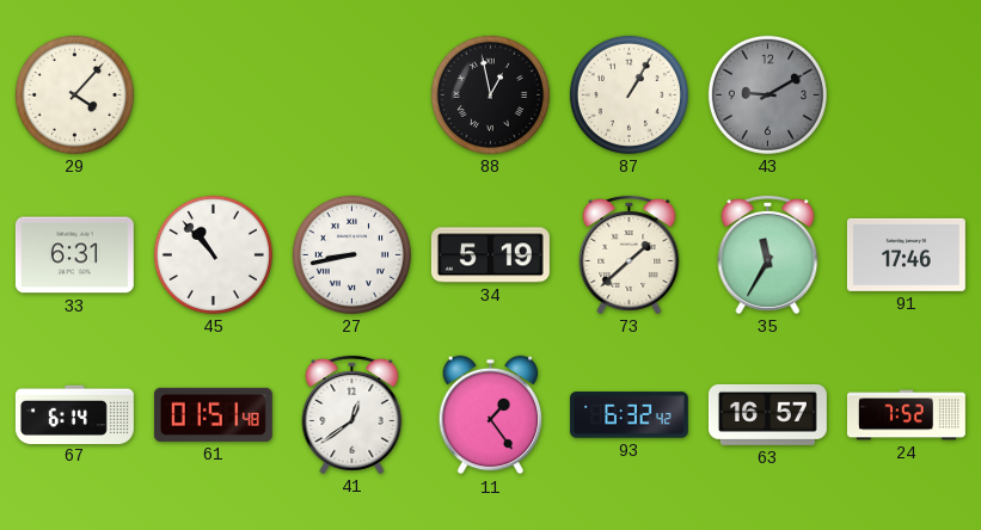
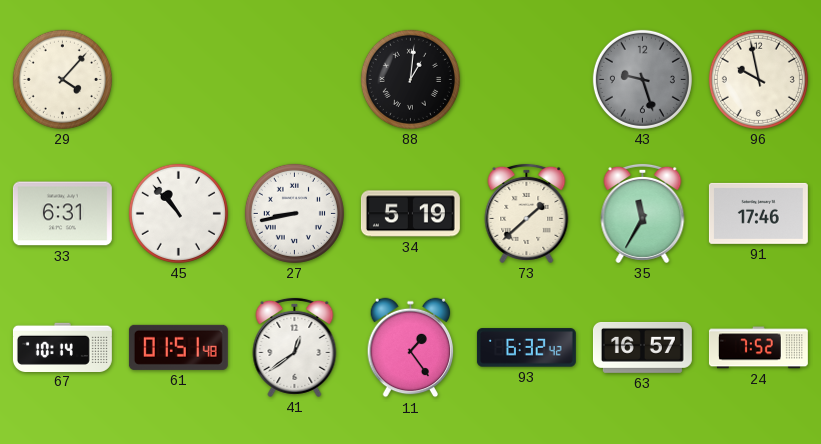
88: 12:58 -> 1:01
87: 1:05 -> none
43: 9:10 -> 9:27
96: none -> 9:58
67: 6:14 -> 10:14
